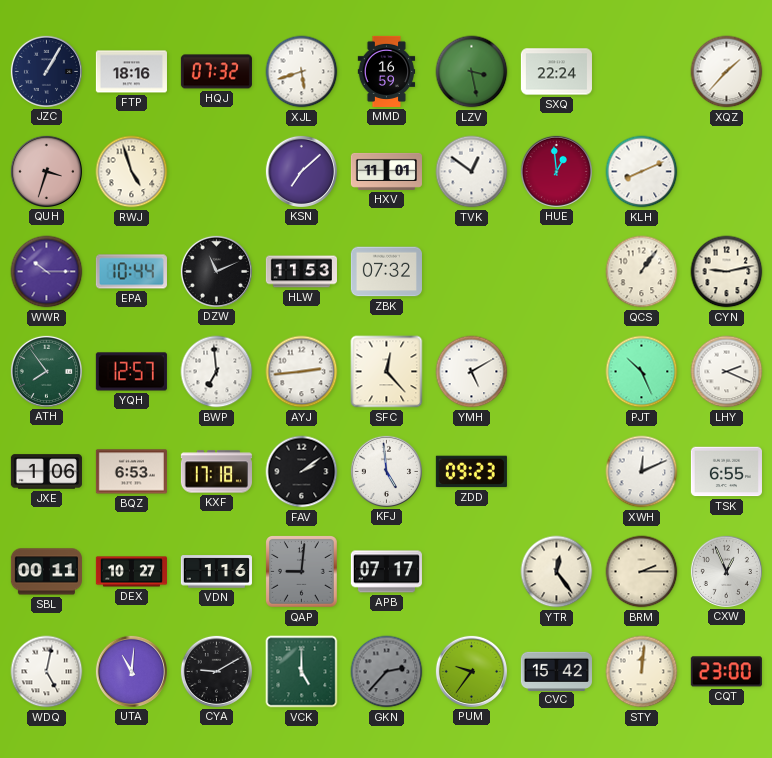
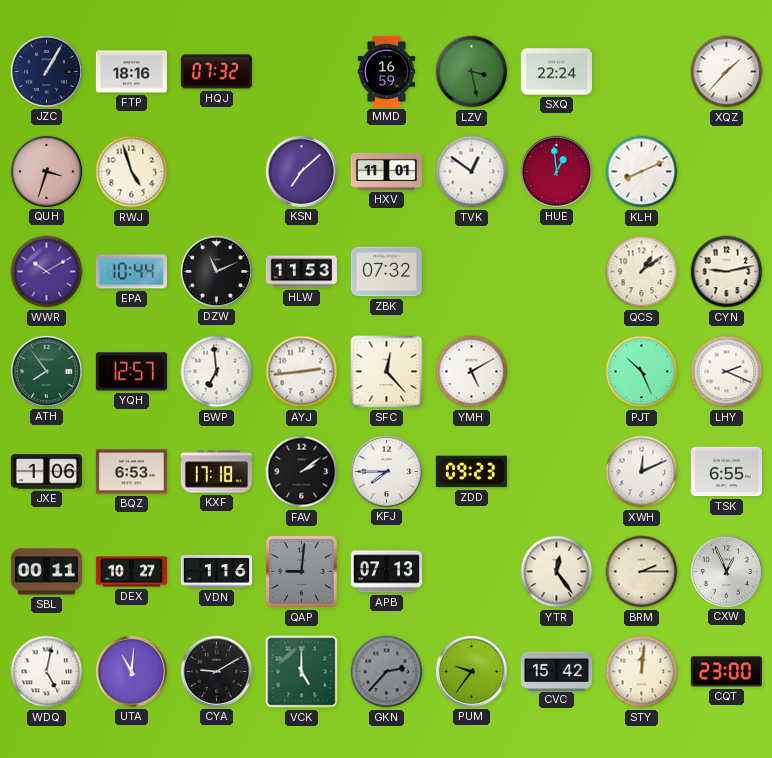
XJL: 5:42 -> none
WWR: 10:15 -> 10:10
QCS: 1:06 -> 1:09
KFJ: 4:59 -> 7:45
APB: 07:17 -> 07:13
